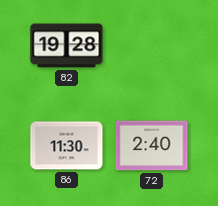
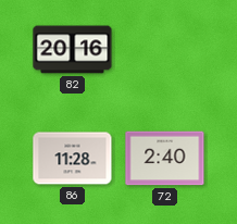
82: 19:28 -> 20:16
86: 11:30 -> 11:28
